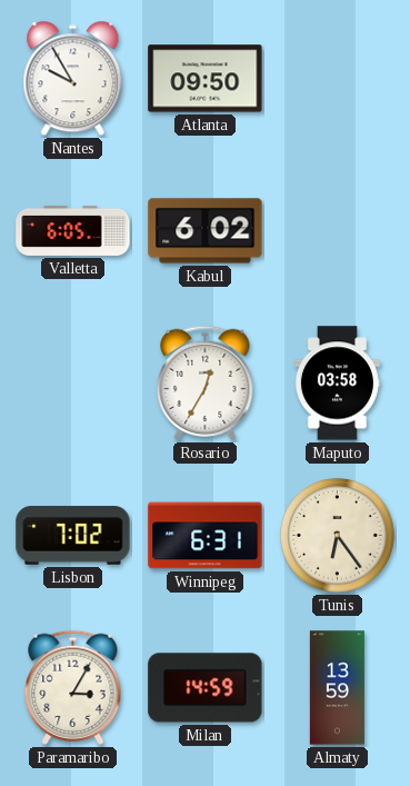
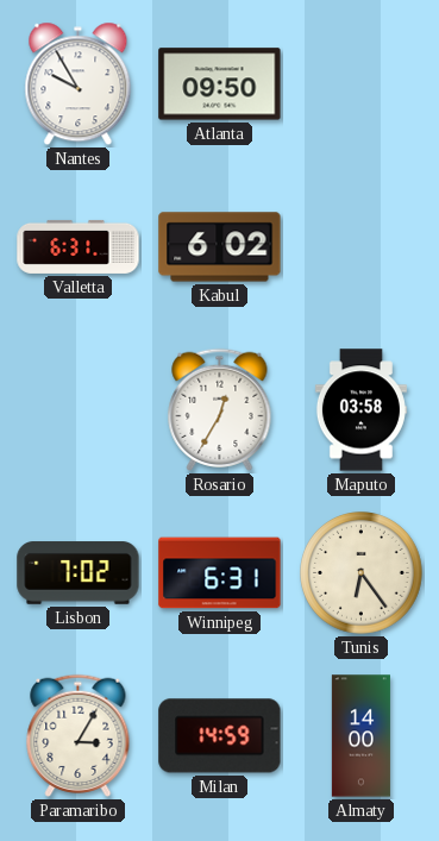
Valletta: 6:05 -> 6:31
Almaty: 13:59 -> 14:00
